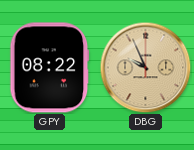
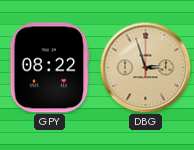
DBG: 9:56 -> 2:57
